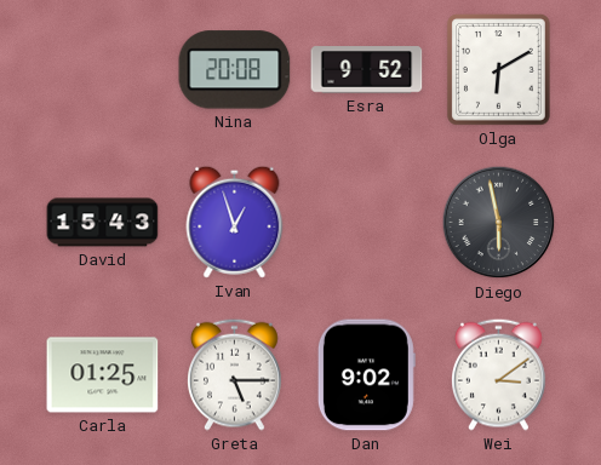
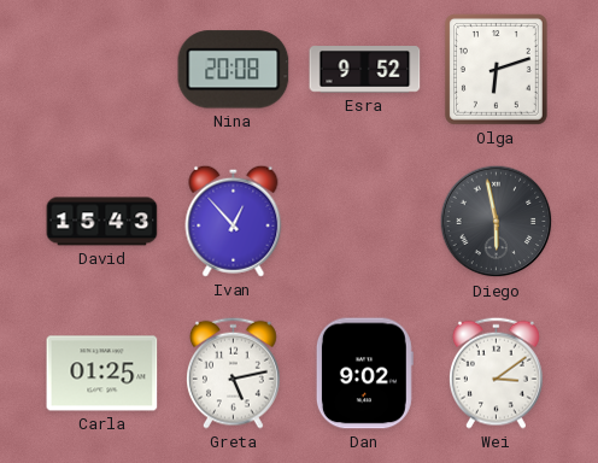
Olga: 6:10 -> 6:12
Ivan: 12:57 -> 12:53
Greta: 5:15 -> 5:13
